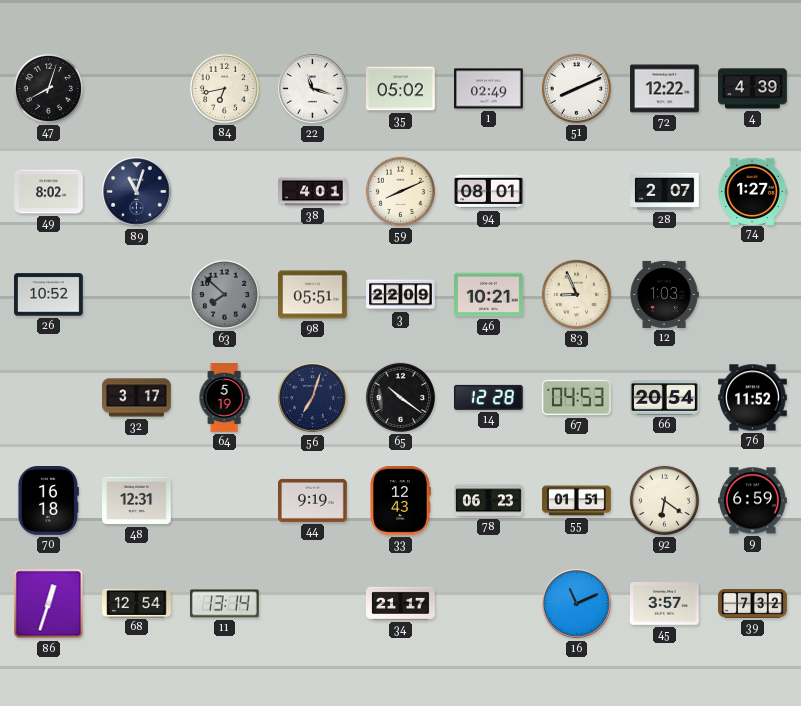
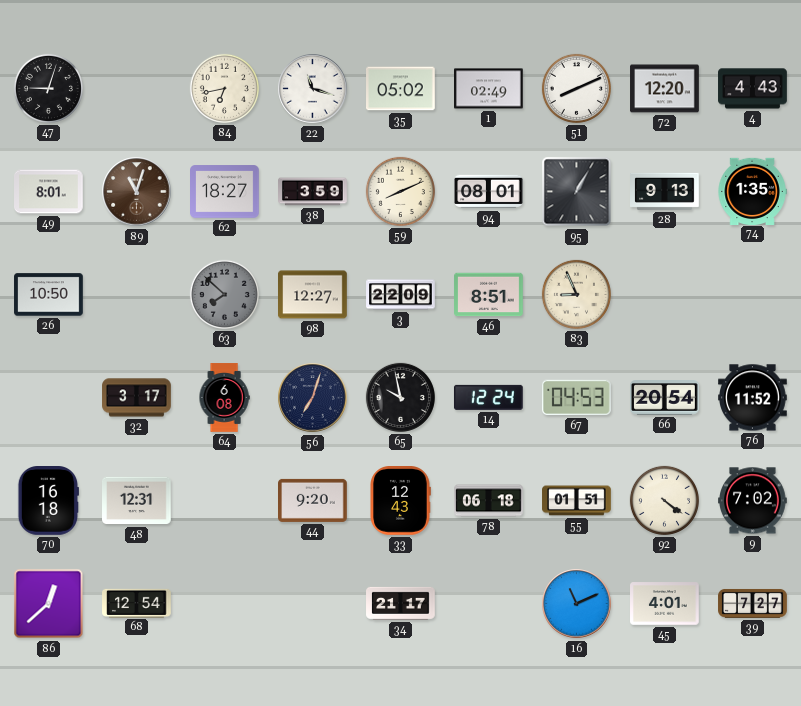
47: 8:03 -> 9:03
72: 12:22 -> 12:20
4: 4:39 -> 4:43
49: 8:02 -> 8:01
89 dial: navy -> brown
62: none -> 18:27
38: 4:01 -> 3:59
95: none -> 1:05
28: 2:07 -> 9:13
74: 1:27 -> 1:35
26: 10:52 -> 10:50
98: 05:51 -> 12:27
46: 10:21 -> 8:51
12: 1:03 -> none
64: 5:19 -> 6:08
65: 10:21 -> 9:58
14: 12:28 -> 12:24
44: 9:19 -> 9:20
78: 06:23 -> 06:18
92: 6:21 -> 4:21
9: 6:59 -> 7:02
86: 12:33 -> 12:38
11: 13:14 -> none
45: 3:57 -> 4:01
39: 7:32 -> 7:27
